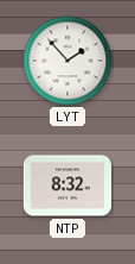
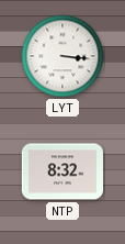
LYT: 1:53 -> 3:16
